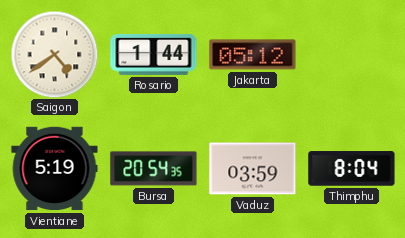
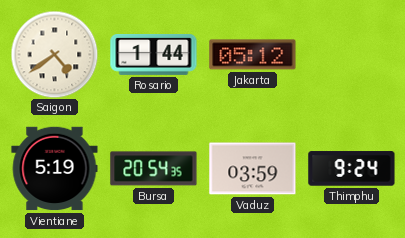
Thimphu: 8:04 -> 9:24
